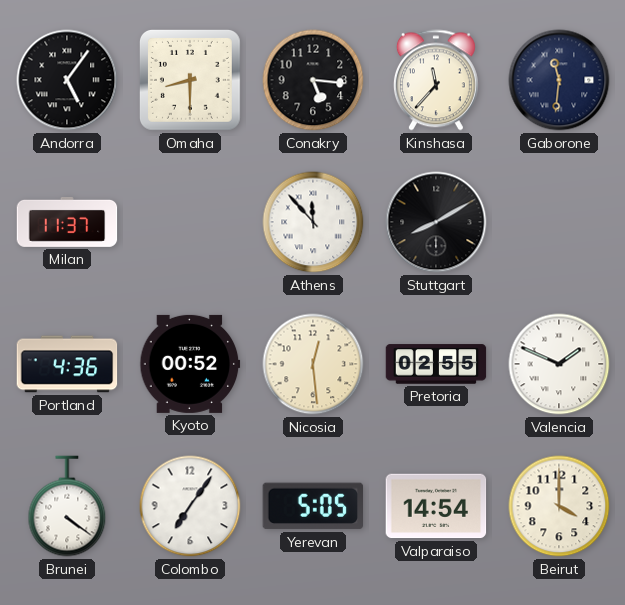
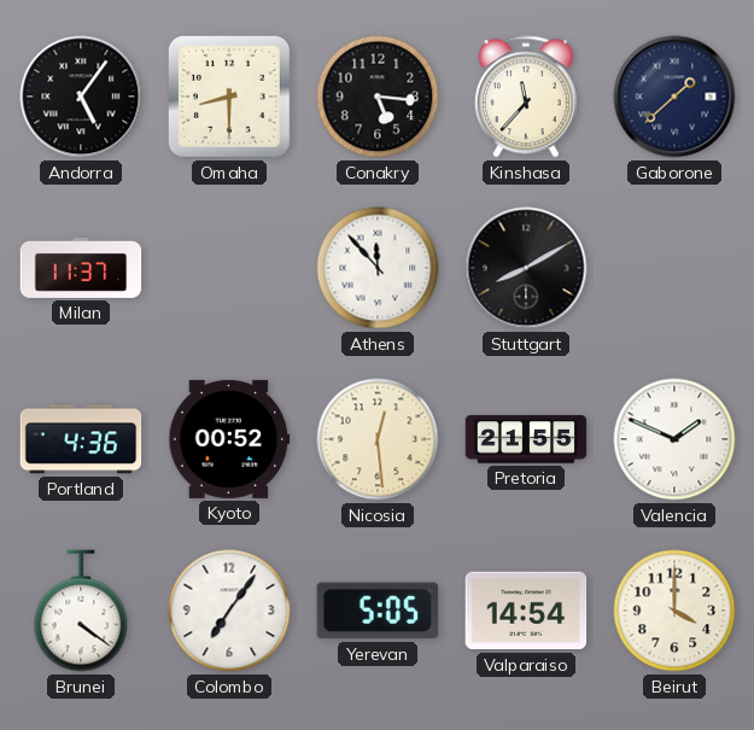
Gaborone: 11:31 -> 1:38
Pretoria: 02:55 -> 21:55
